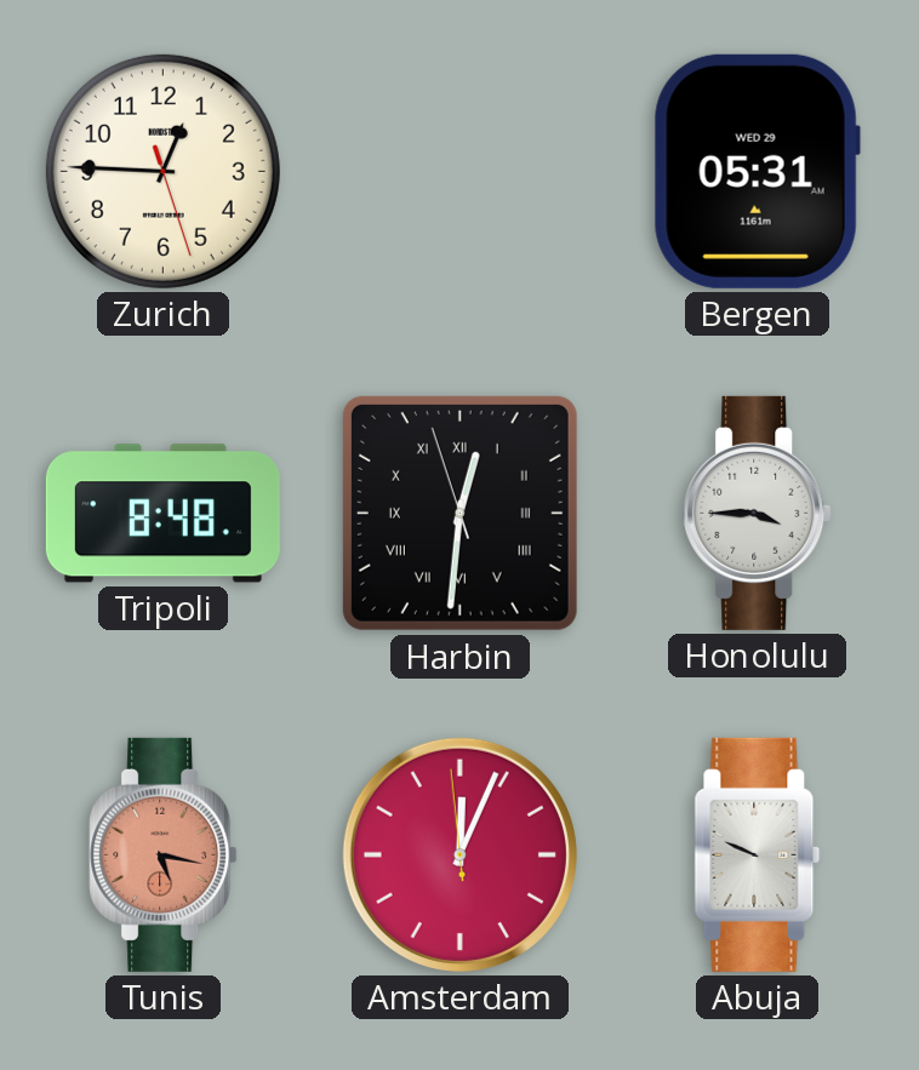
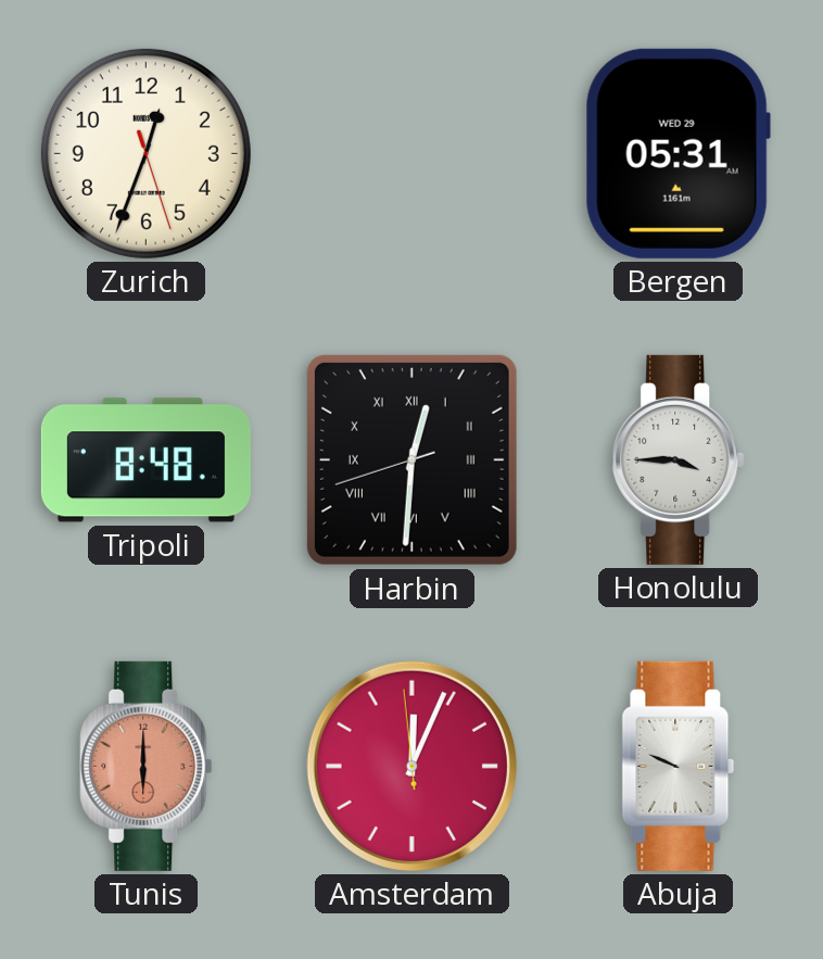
Zurich: 12:45 -> 12:33
Harbin: 12:30:57 -> 12:30:42
Tunis: 5:17 -> 6:00
